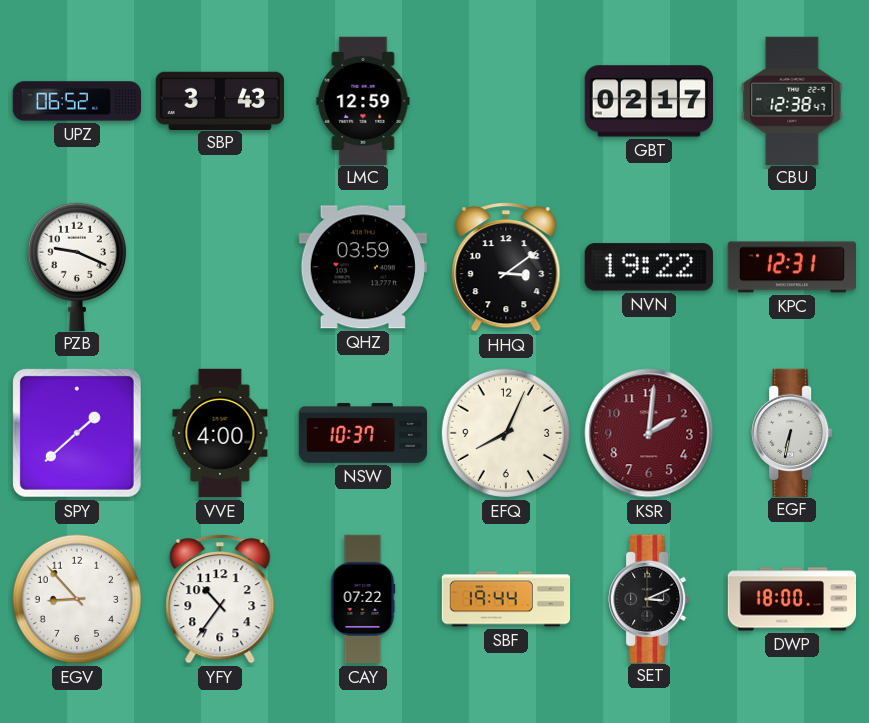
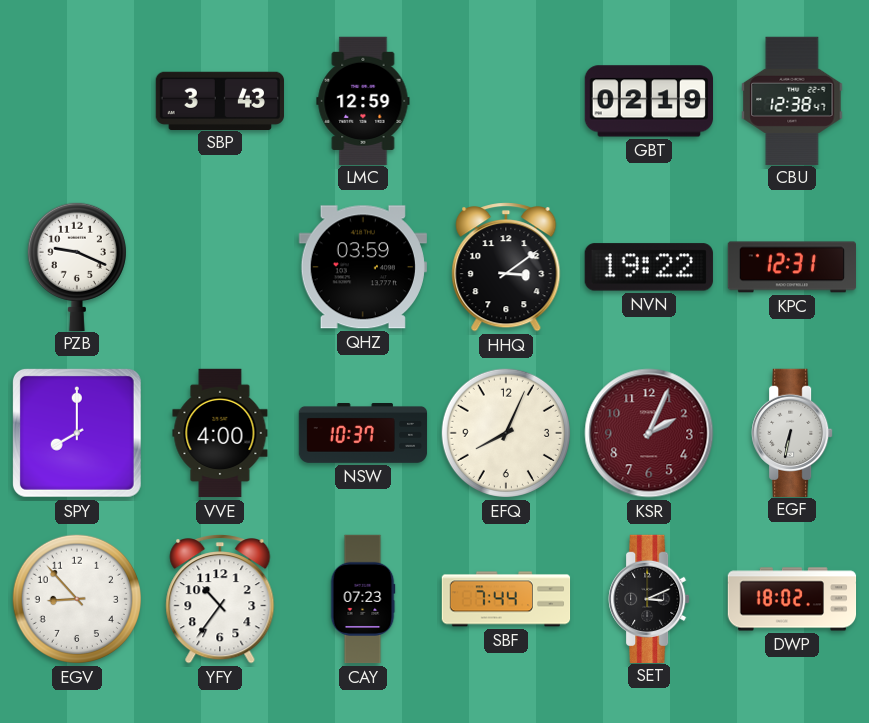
UPZ: 06:52 -> none
GBT: 02:17 -> 02:19
SPY: 1:38 -> 8:00
KSR: 2:01 -> 2:04
CAY: 07:22 -> 07:23
SBF: 19:44 -> 7:44
DWP: 18:00 -> 18:02
